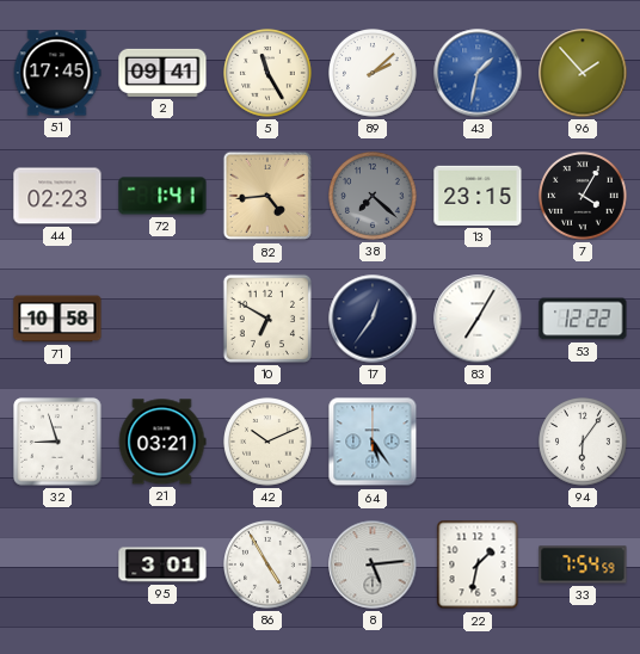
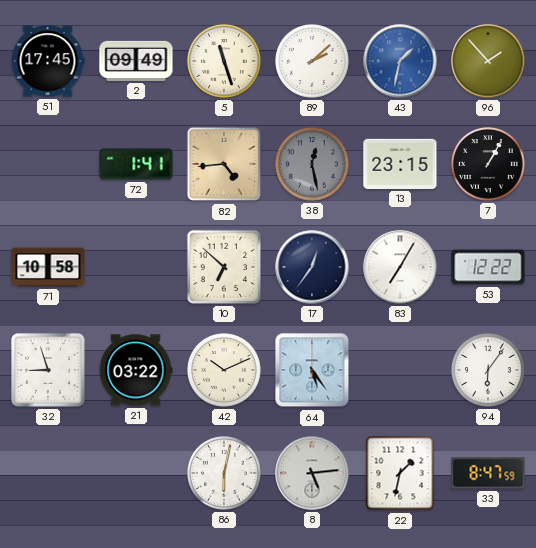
2: 09:41 -> 09:49
5: 11:25 -> 11:27
44: 02:23 -> none
38: 7:22 -> 12:28
7: 4:05 -> 1:05
10: 6:50 -> 6:52
21: 03:21 -> 03:22
95: 3:01 -> none
86: 4:55 -> 6:02
33: 7:54 -> 8:47
